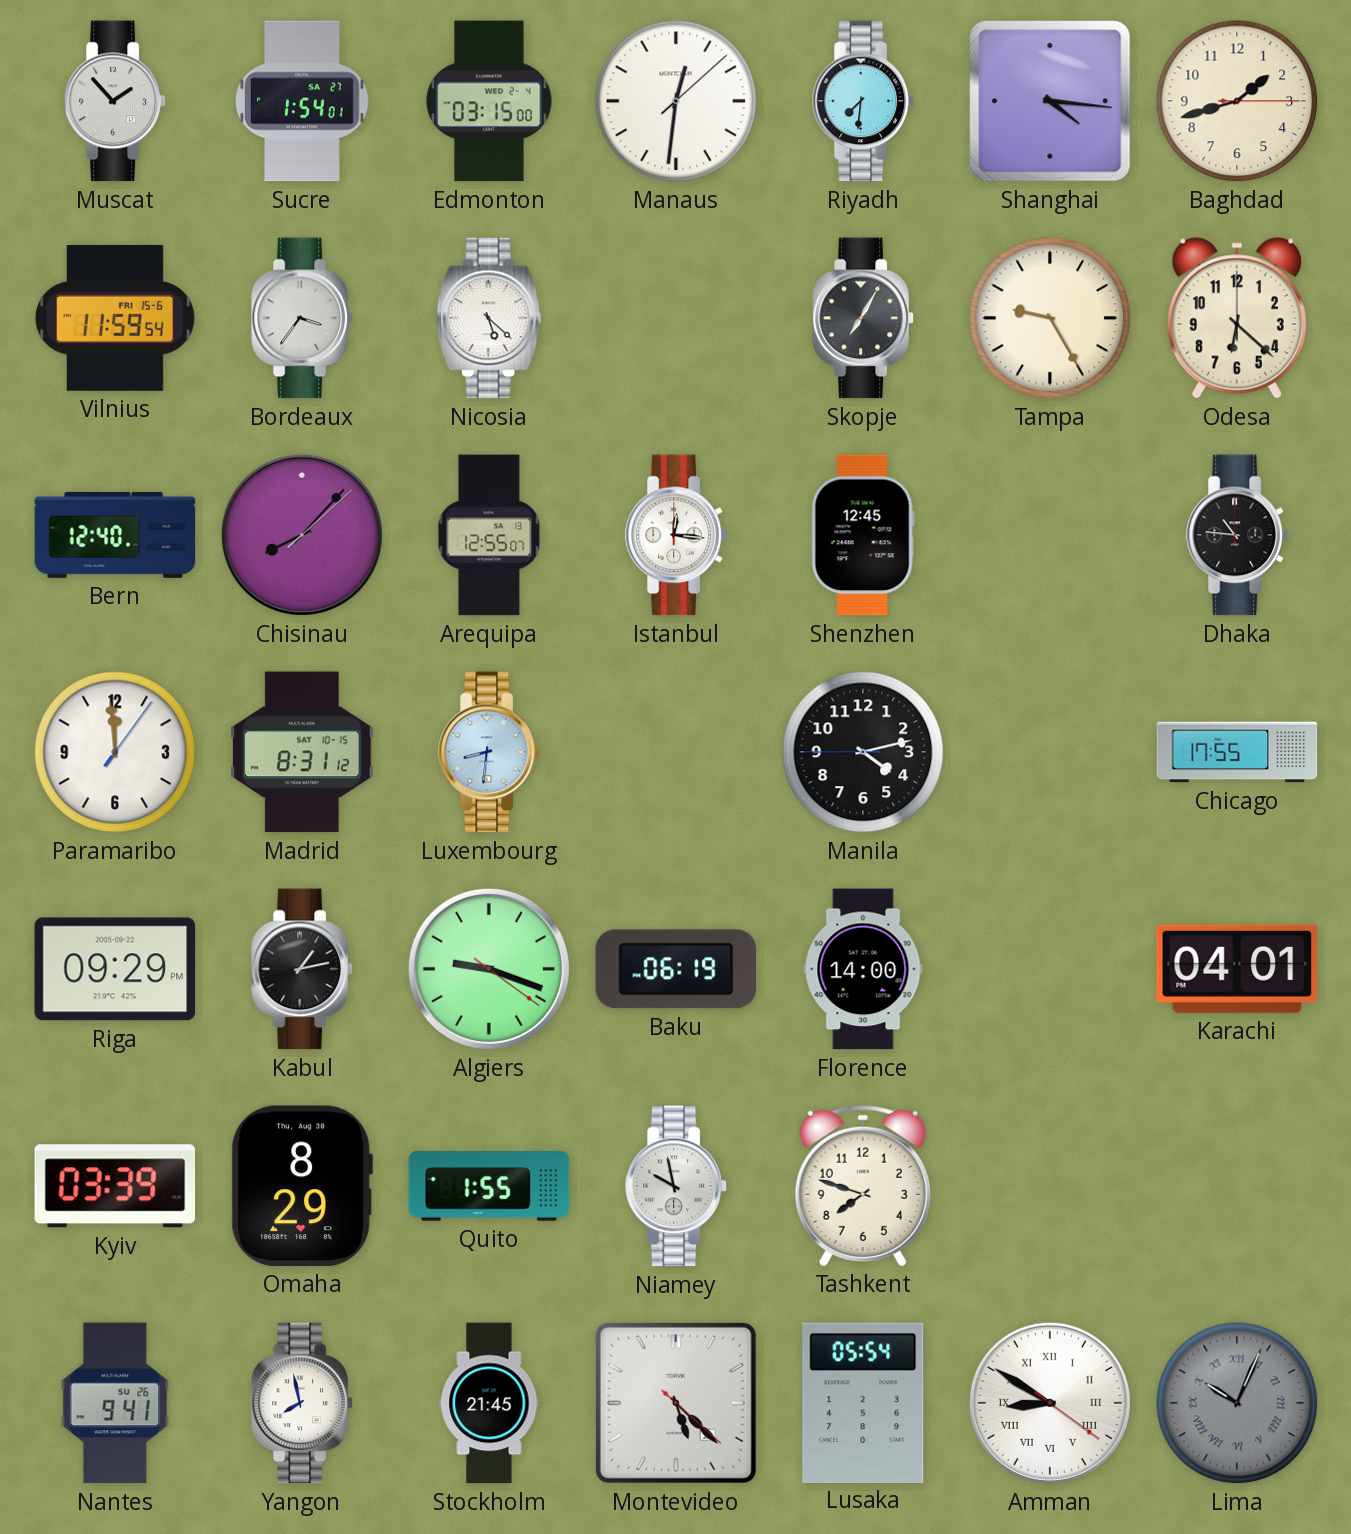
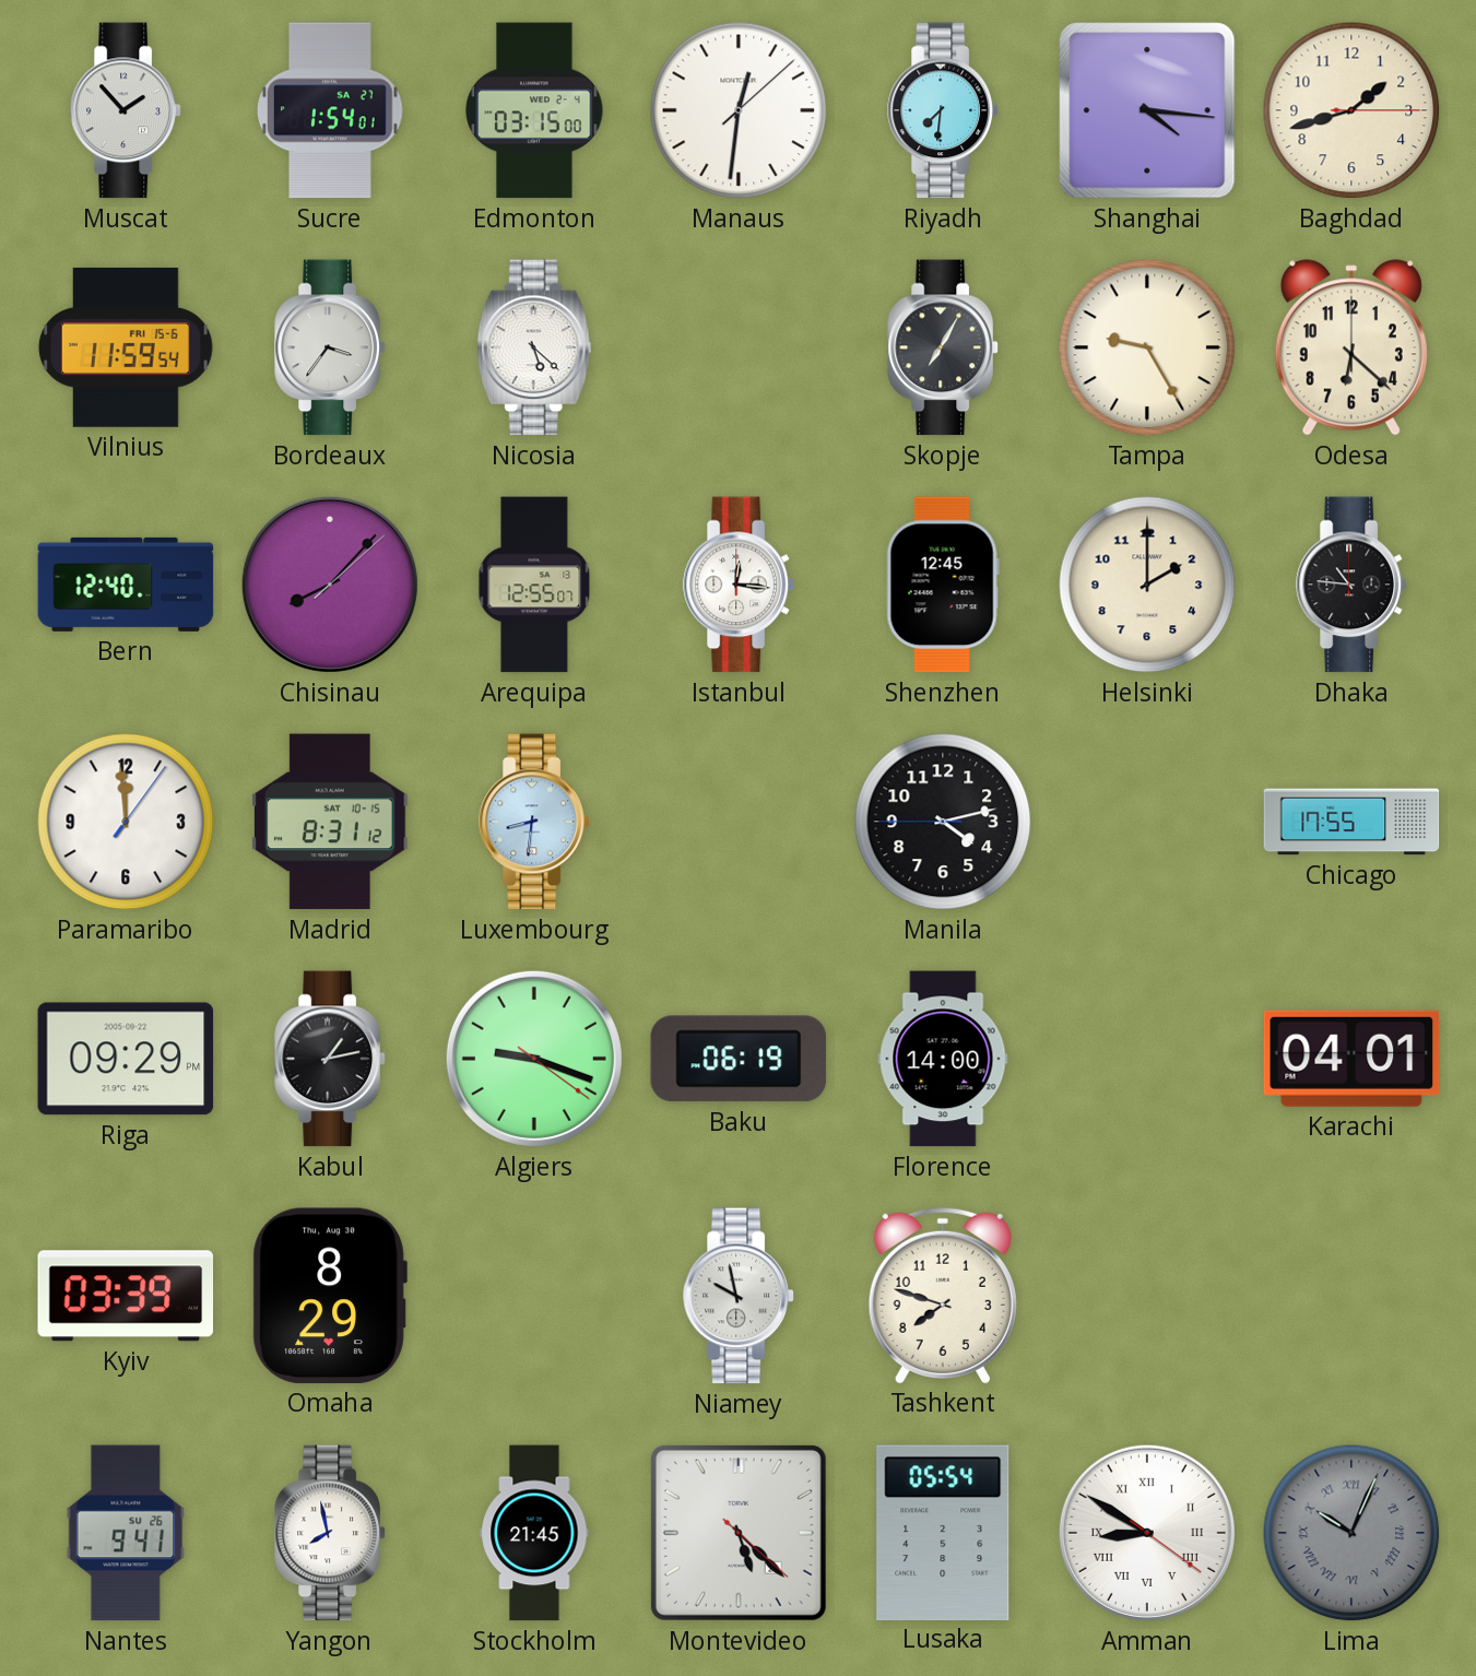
Helsinki: none -> 2:00
Quito: 1:55 -> none
